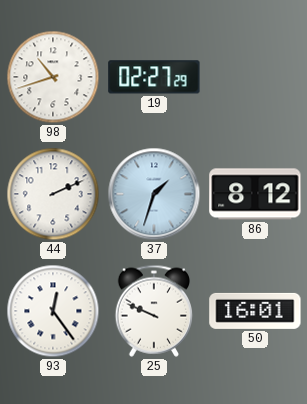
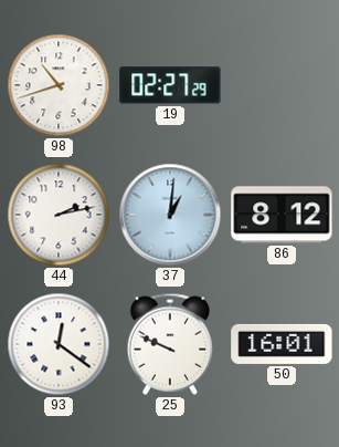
44: 2:11 -> 2:13
37: 1:33 -> 1:01
93: 12:24 -> 12:21
